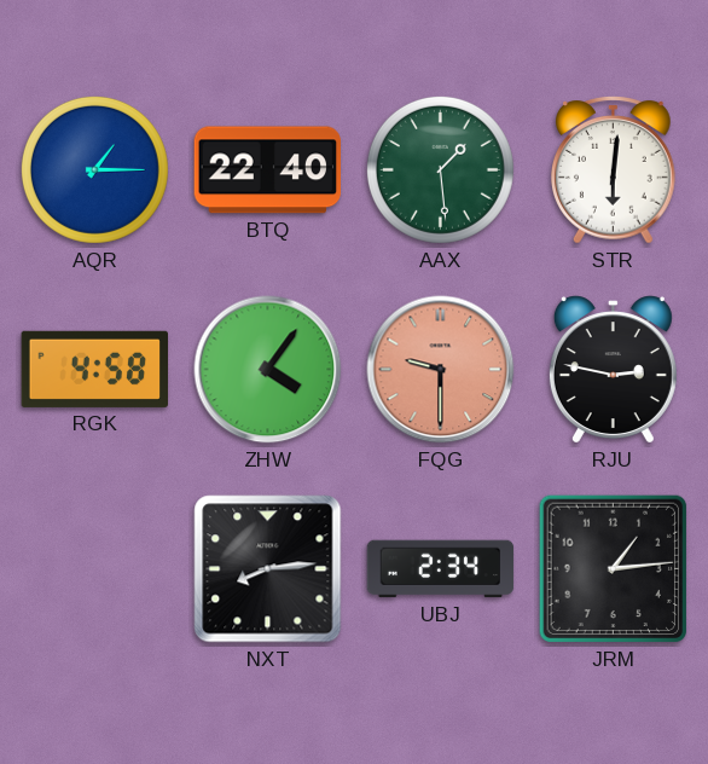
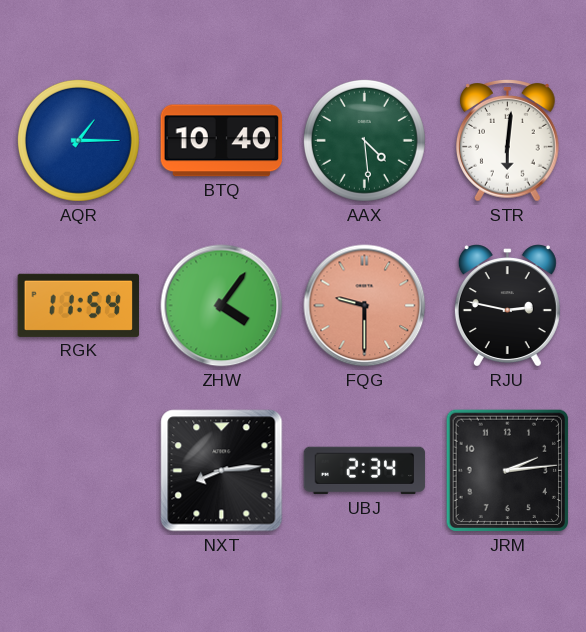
BTQ: 22:40 -> 10:40
AAX: 1:29 -> 4:29
RGK: 4:58 -> 11:54
JRM: 1:14 -> 2:14
